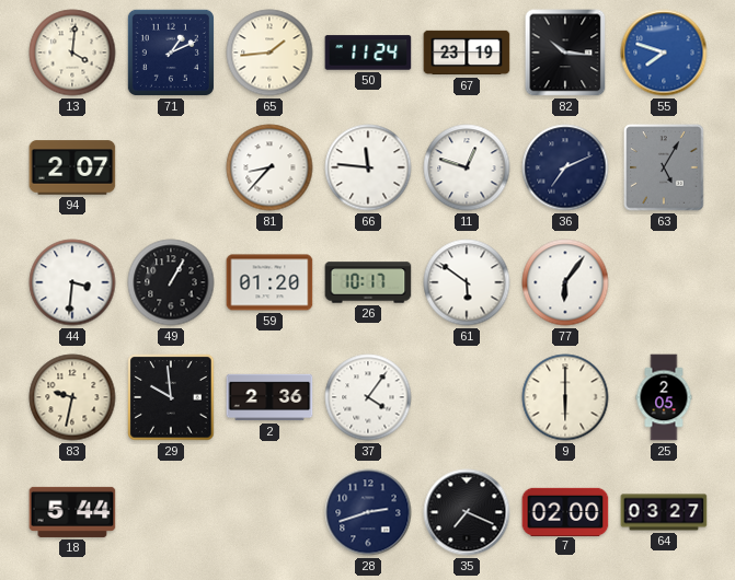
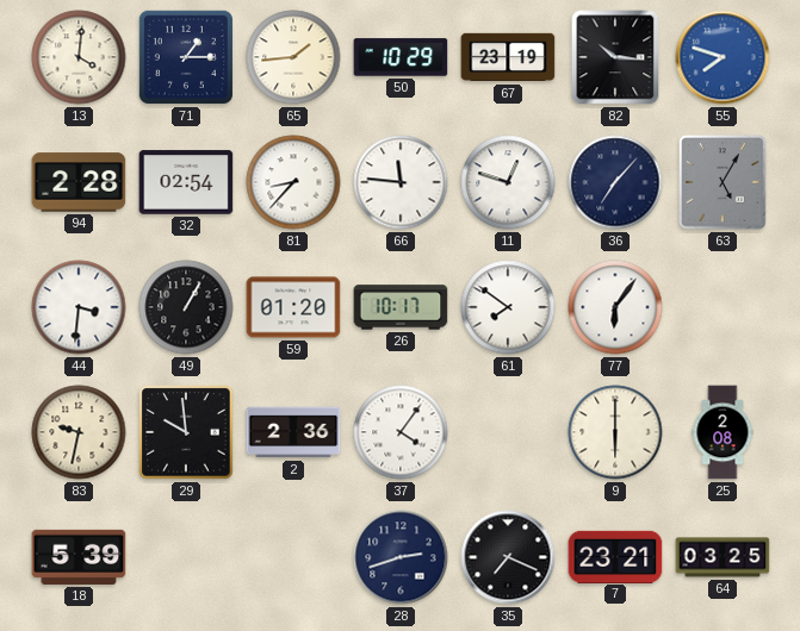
71: 1:11 -> 1:15
50: 11:24 -> 10:29
94: 2:07 -> 2:28
32: none -> 02:54
36: 7:11 -> 7:07
61: 5:51 -> 7:51
25: 2:05 -> 2:08
18: 5:44 -> 5:39
7: 02:00 -> 23:21
64: 03:27 -> 03:25
